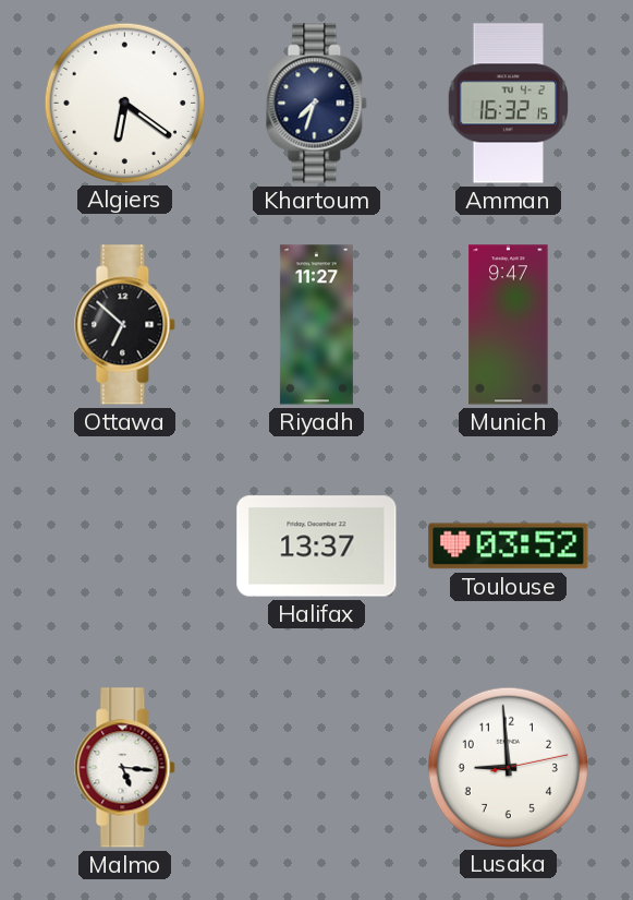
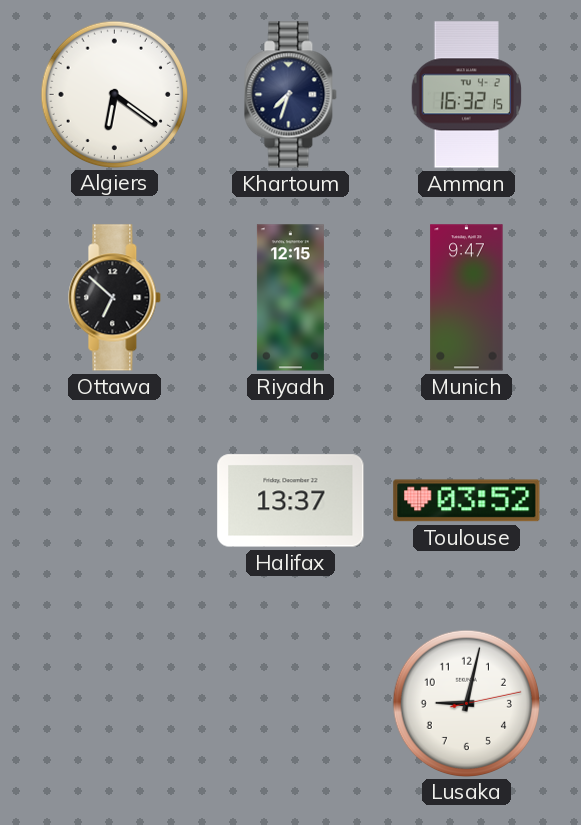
Riyadh: 11:27 -> 12:15
Malmo: 5:16 -> none
Lusaka: 8:59 -> 9:02
